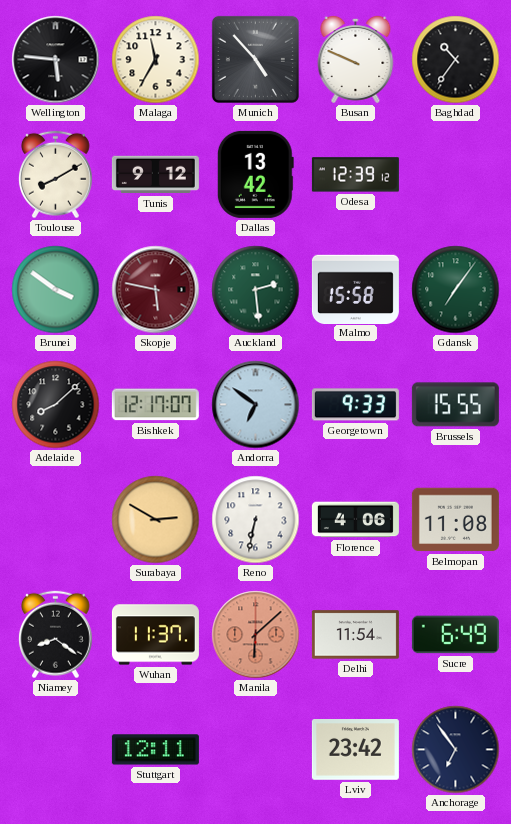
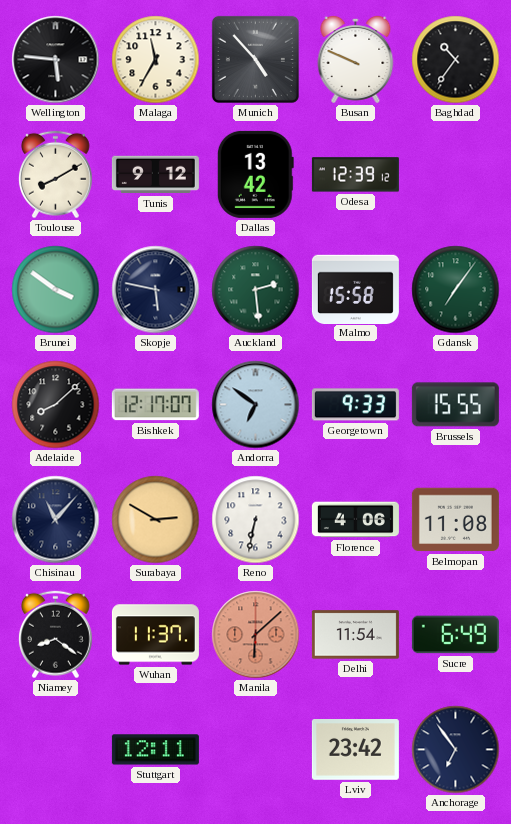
Skopje dial: burgundy -> navy
Chisinau: none -> 11:07
